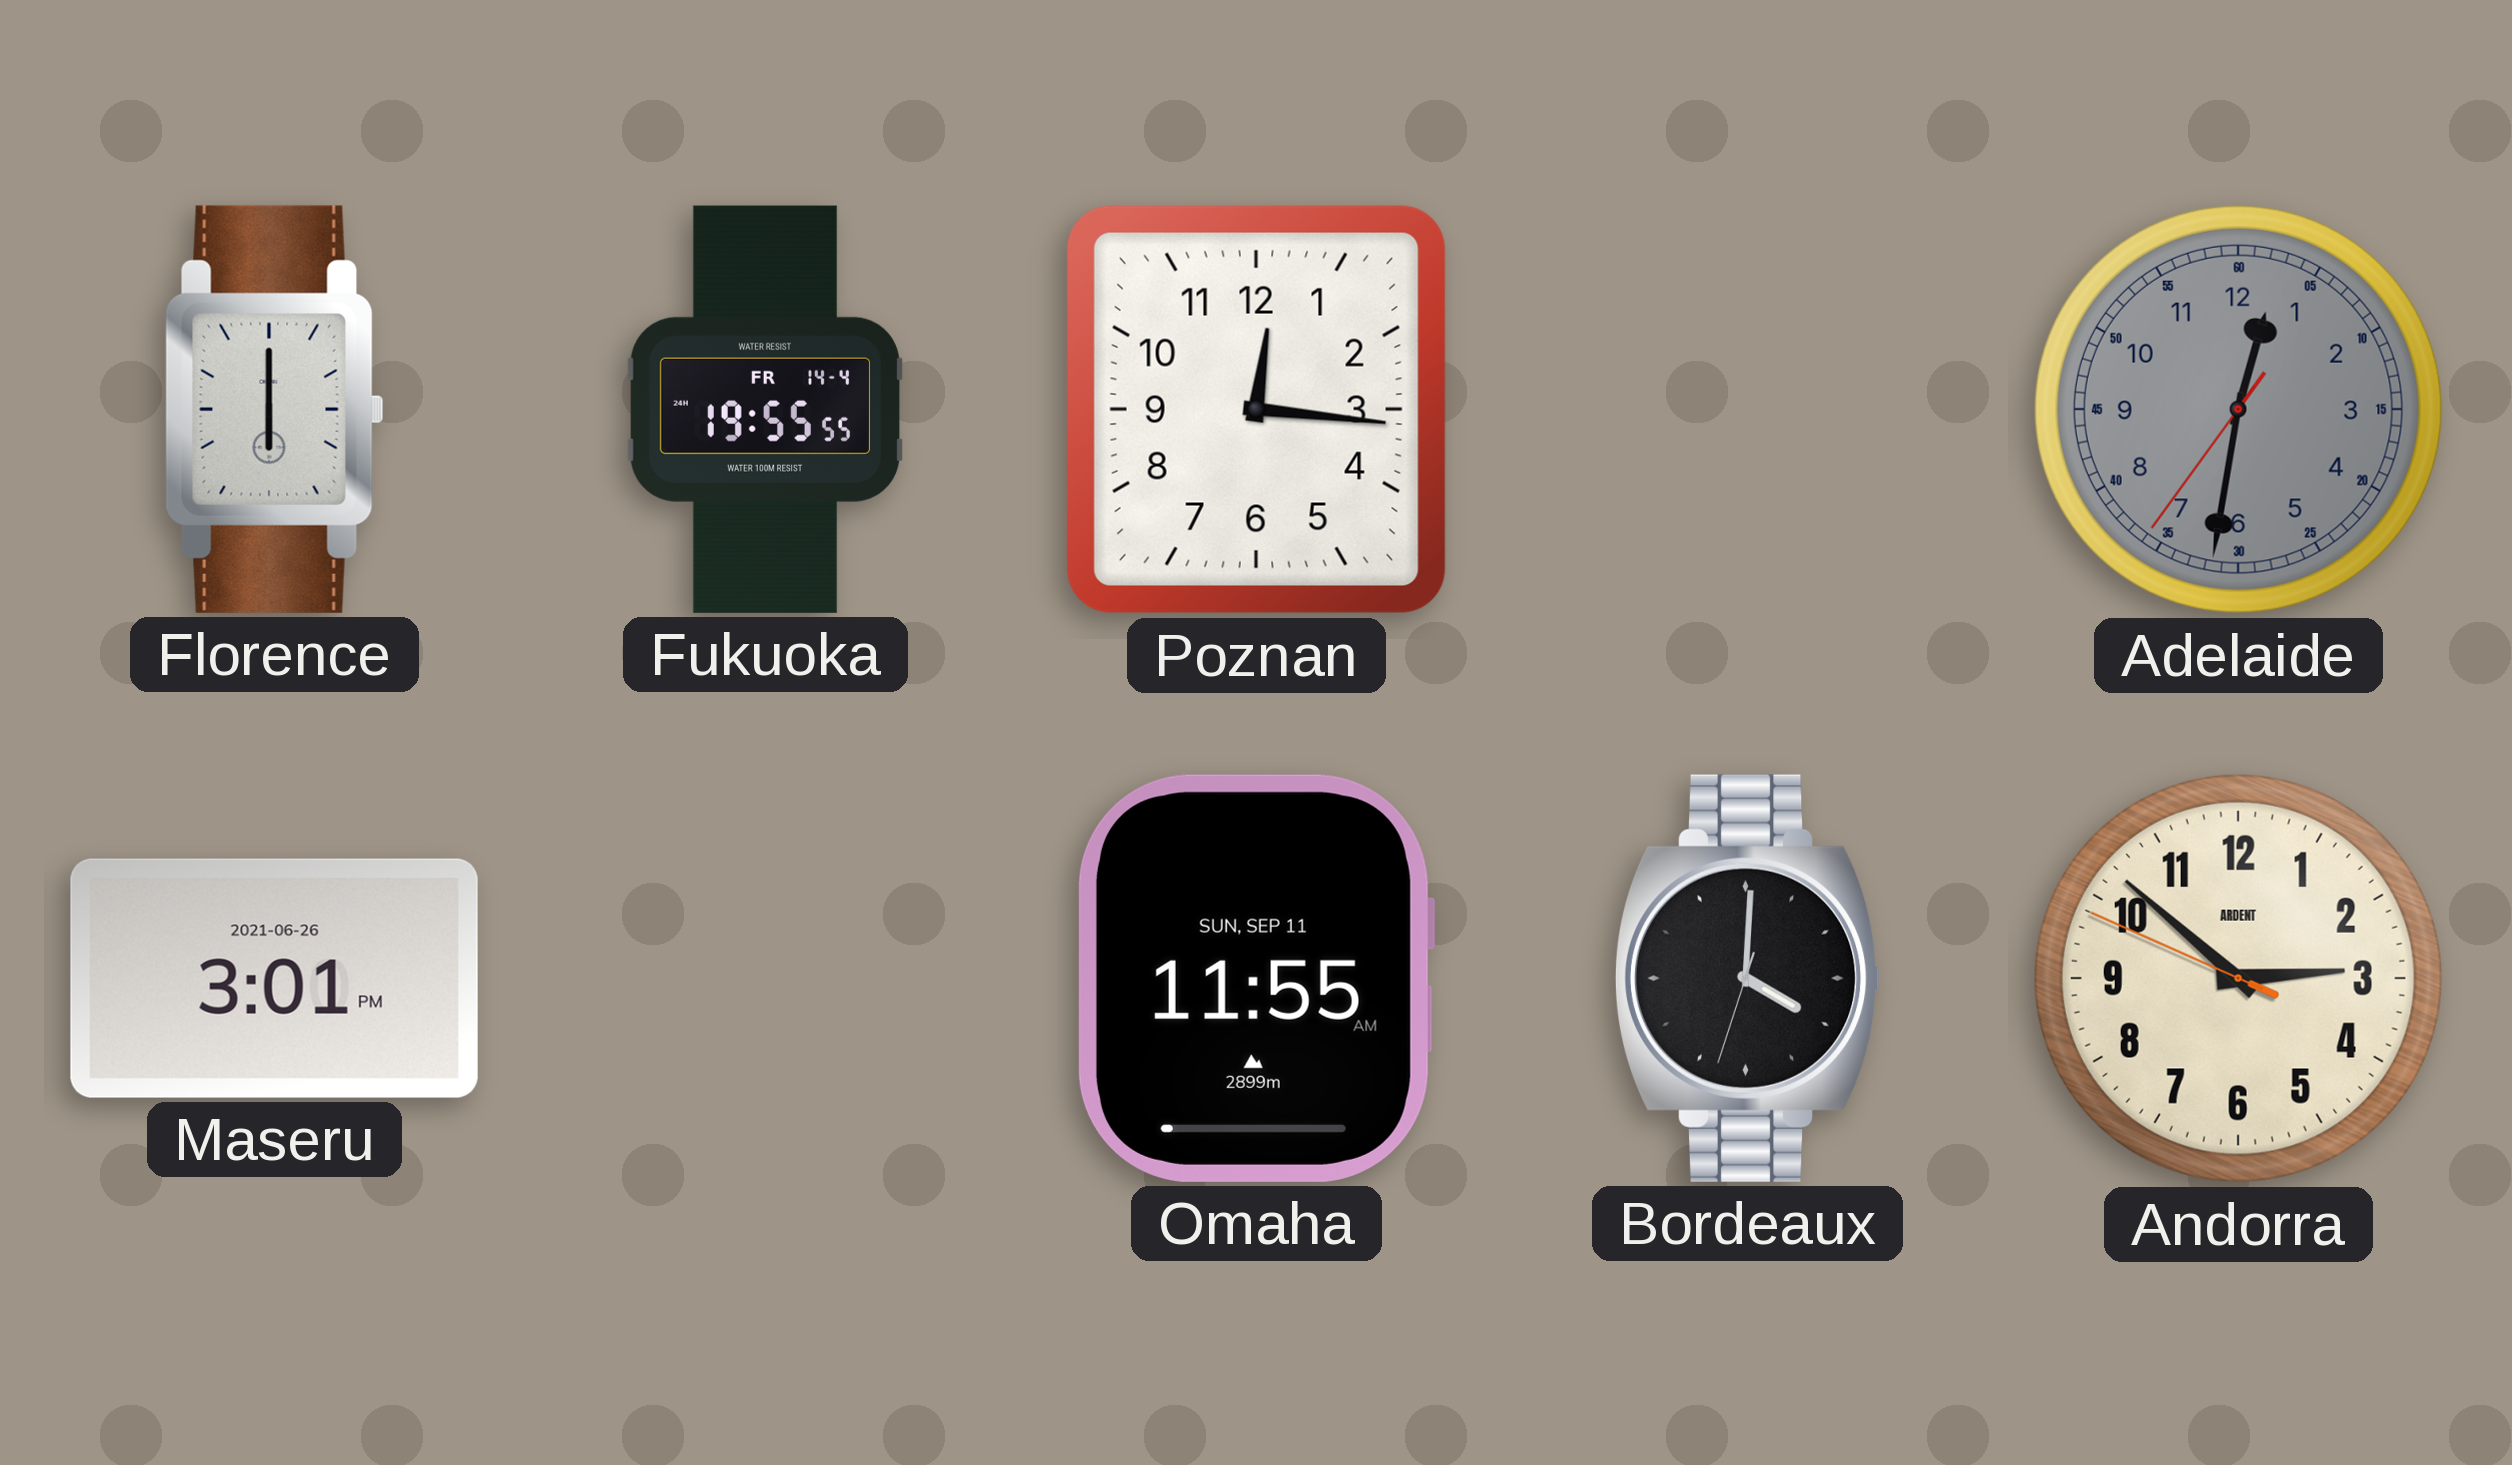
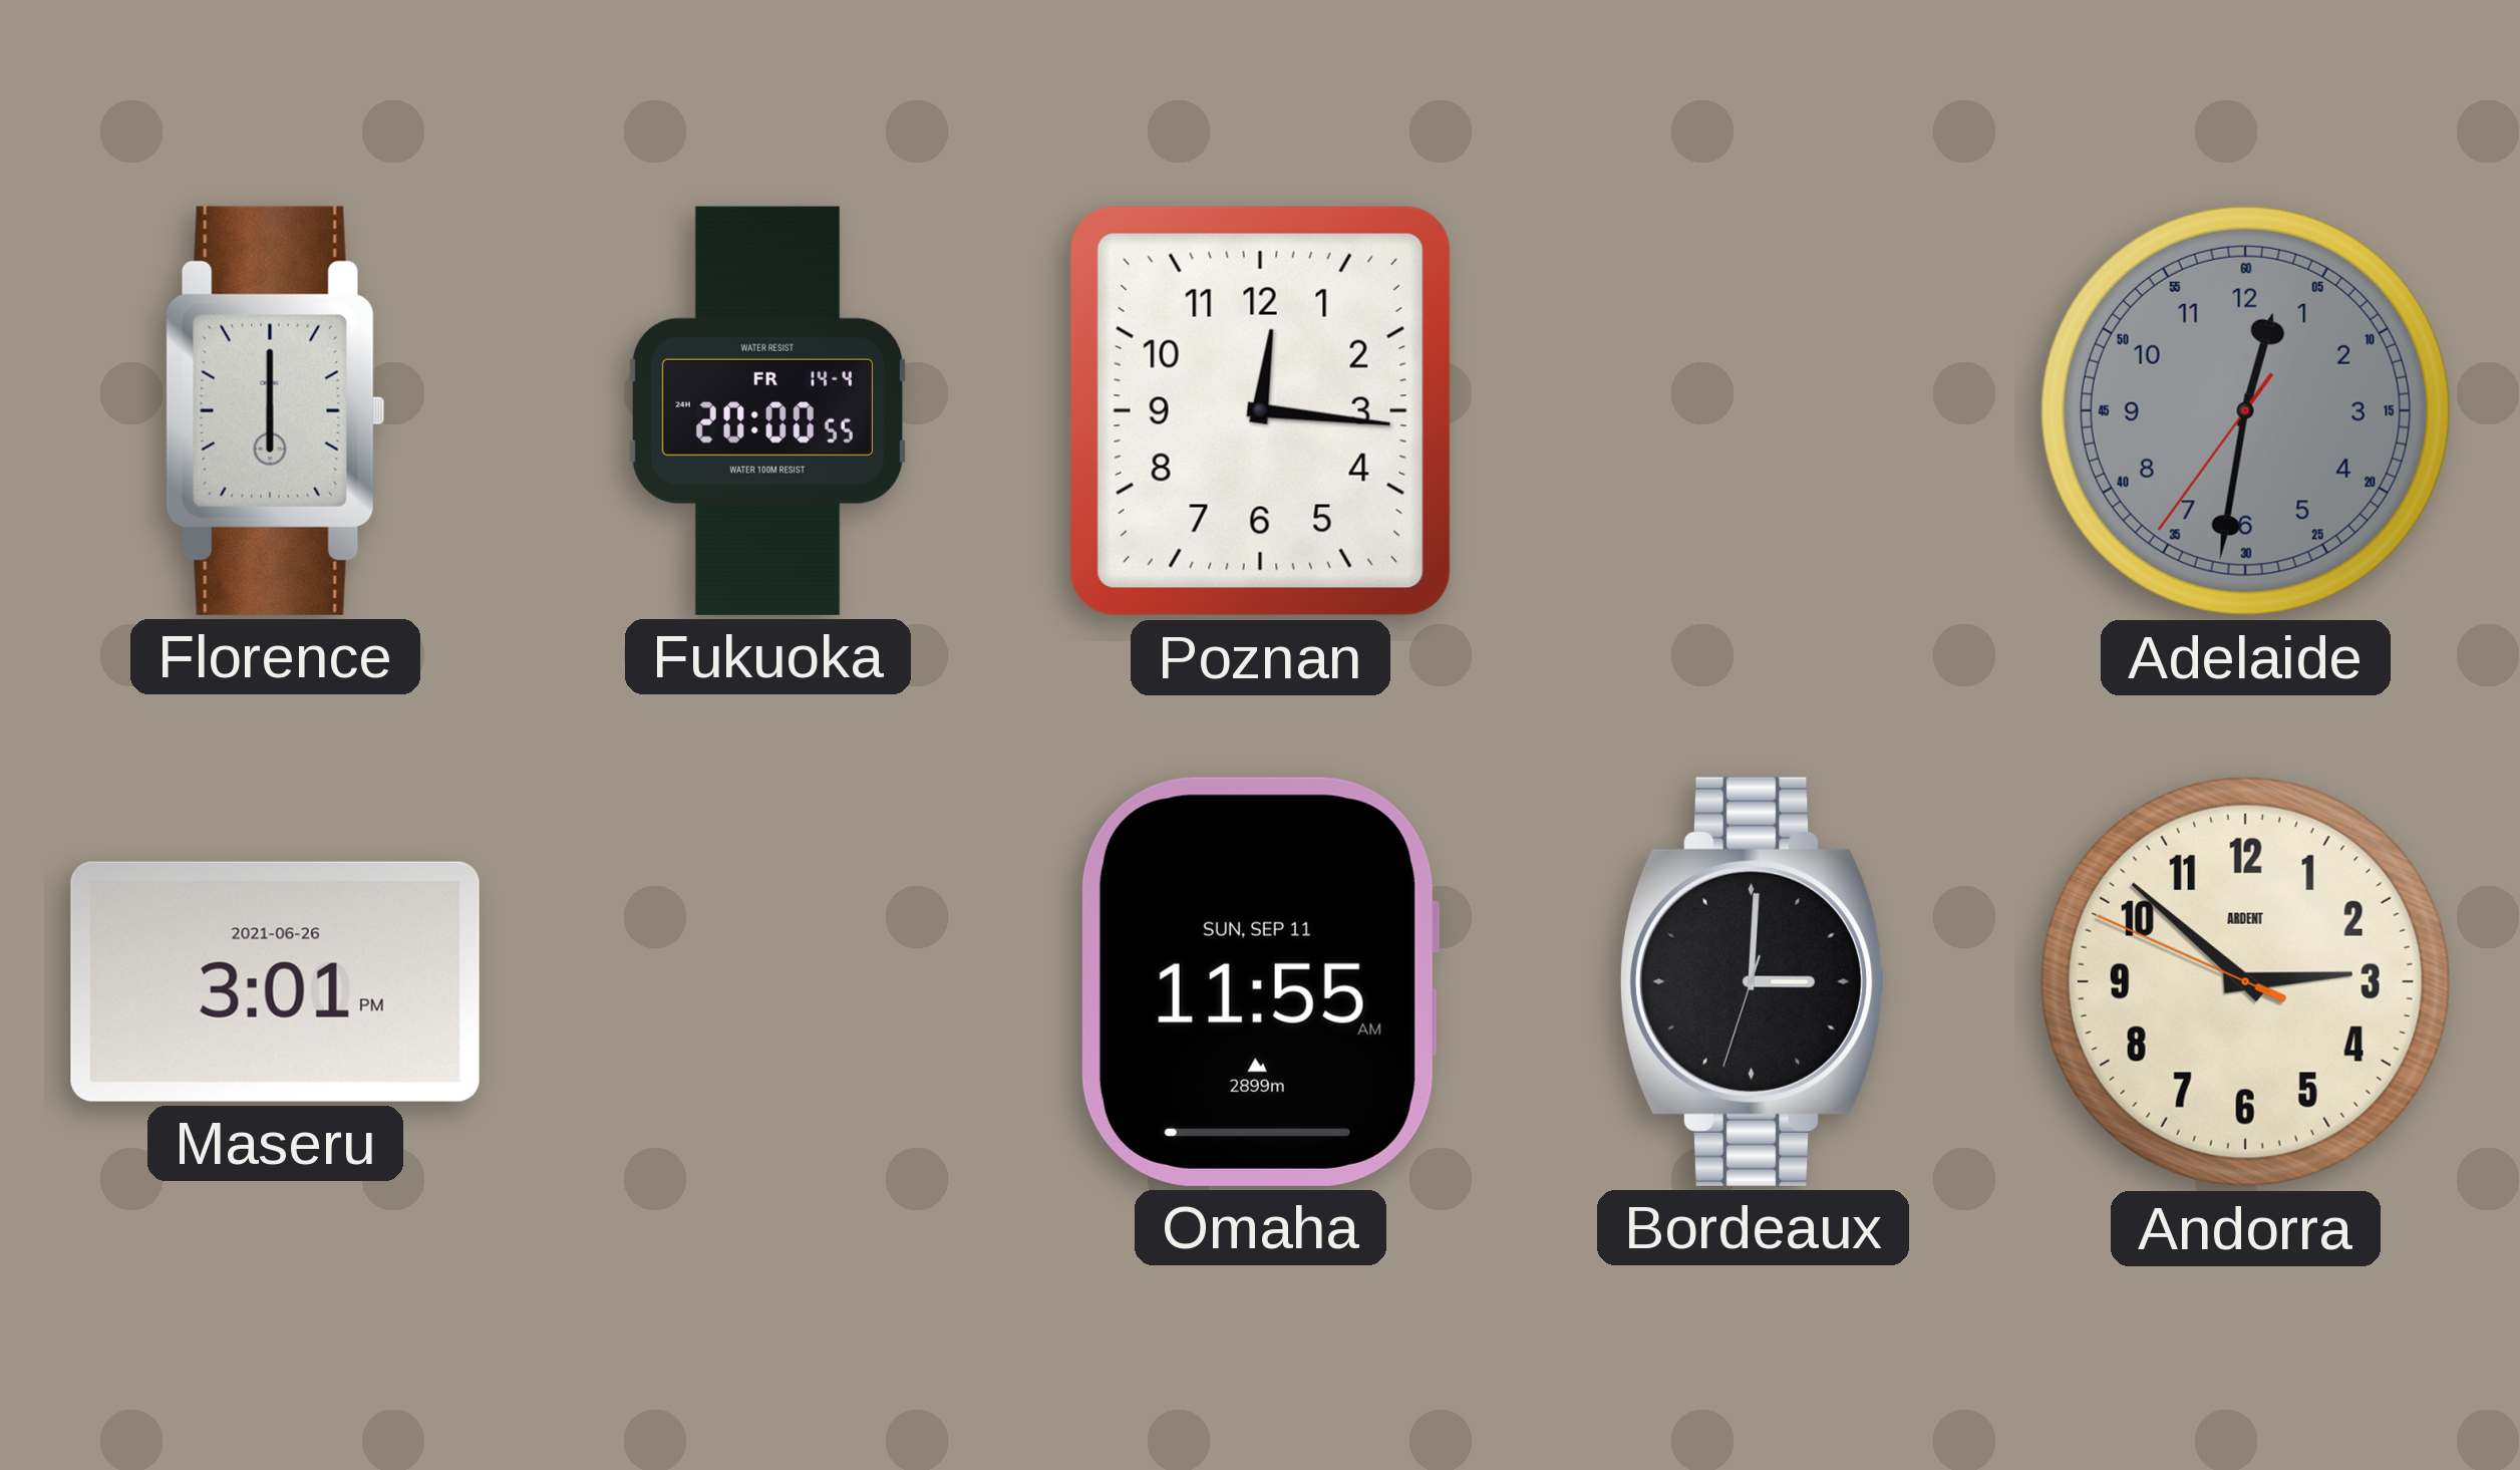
Fukuoka: 19:55 -> 20:00
Bordeaux: 4:00 -> 3:00
